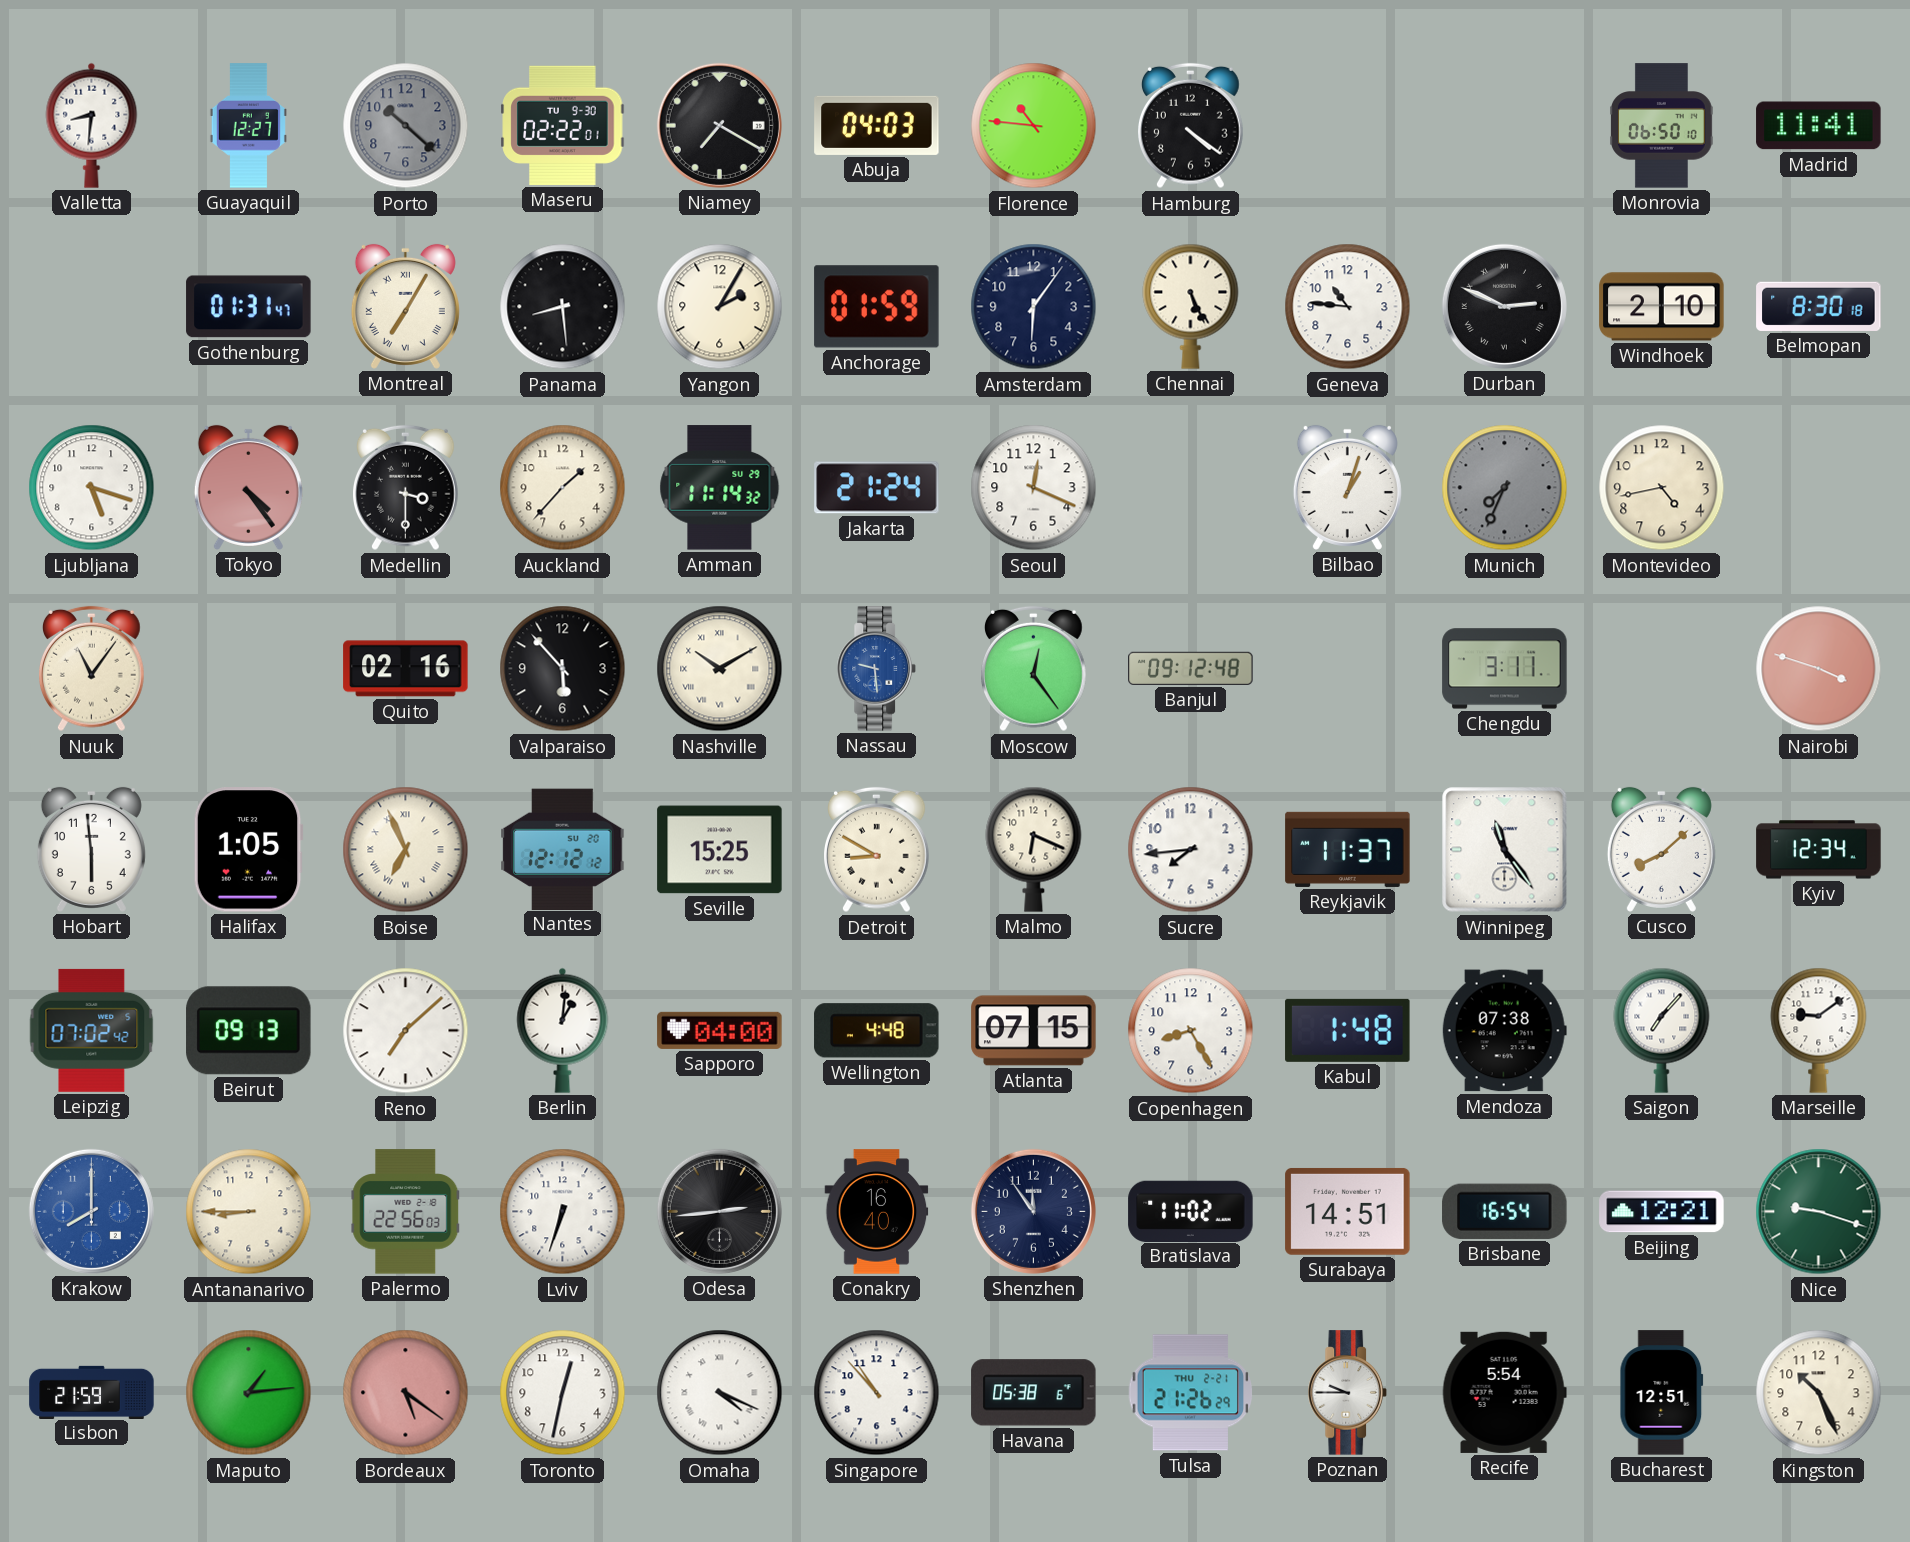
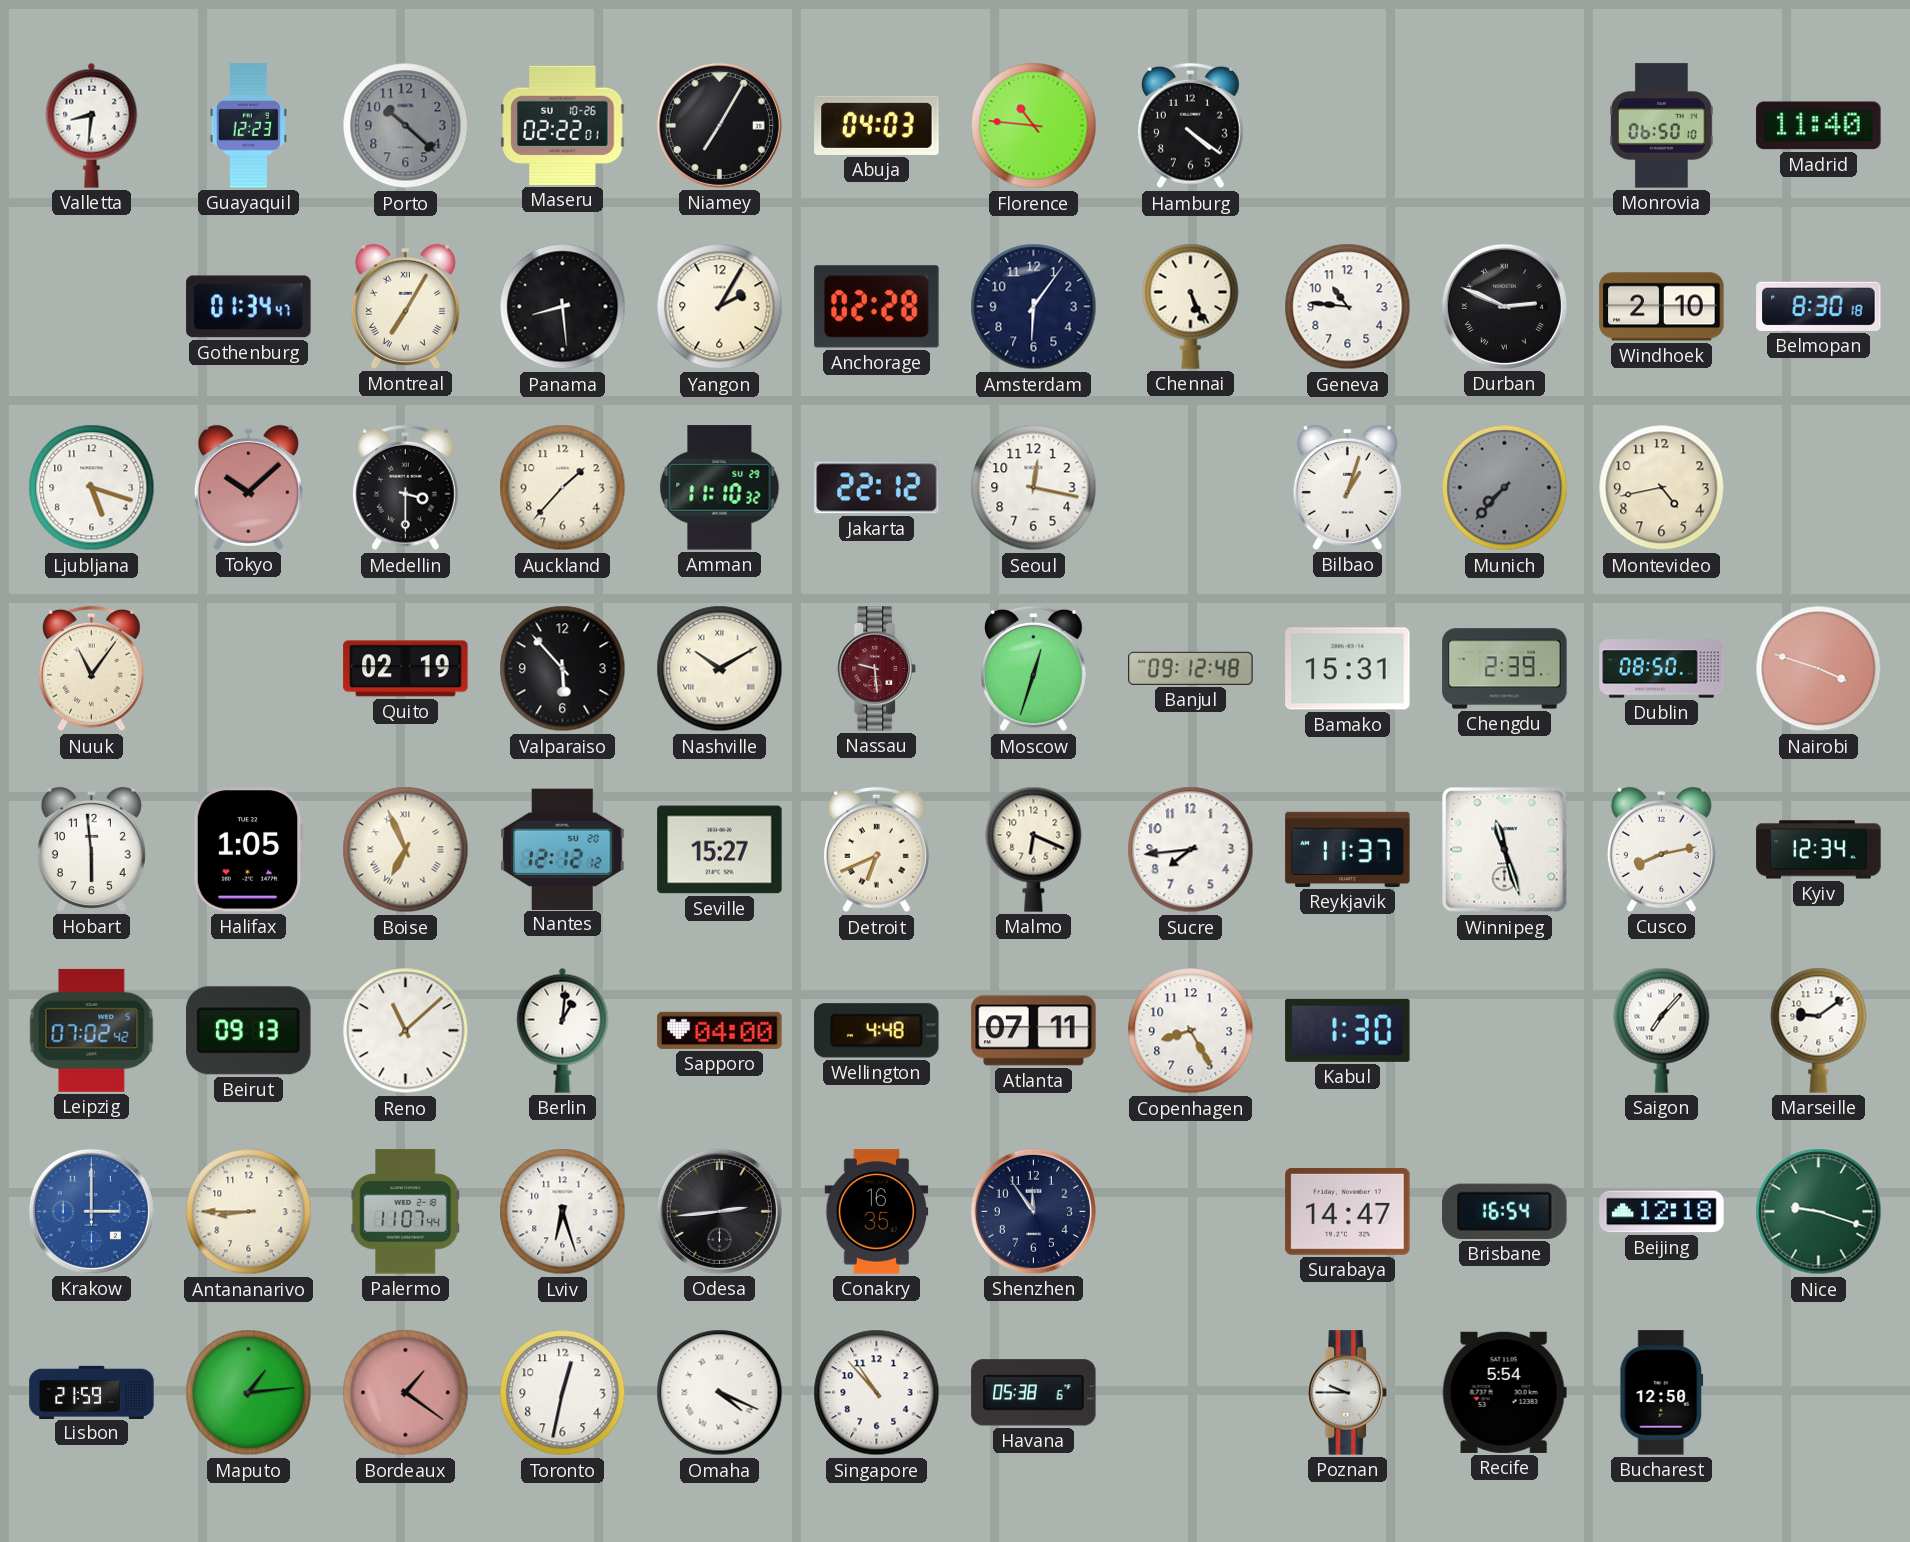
Guayaquil: 12:27 -> 12:23
Maseru date: TU 9-30 -> SU 10-26
Niamey: 7:20 -> 7:05
Madrid: 11:41 -> 11:40
Gothenburg: 01:31 -> 01:34
Anchorage: 01:59 -> 02:28
Tokyo: 4:24 -> 10:08
Amman: 11:14 -> 11:10
Jakarta: 21:24 -> 22:12
Seoul: 12:19 -> 12:17
Munich: 7:34 -> 7:37
Quito: 02:16 -> 02:19
Nassau dial: blue -> burgundy
Moscow: 12:24 -> 12:33
Bamako: none -> 15:31
Chengdu: 3:11 -> 2:39
Dublin: none -> 08:50
Seville: 15:25 -> 15:27
Detroit: 8:50 -> 6:41
Winnipeg: 11:24 -> 11:27
Cusco: 8:08 -> 8:13
Reno: 7:08 -> 11:08
Atlanta: 07:15 -> 07:11
Kabul: 1:48 -> 1:30
Mendoza: 07:38 -> none
Krakow: 8:00 -> 3:00
Palermo: 22:56 -> 11:07
Lviv: 6:33 -> 6:27
Conakry: 16:40 -> 16:35
Bratislava: 11:02 -> none
Surabaya: 14:51 -> 14:47
Beijing: 12:21 -> 12:18
Bordeaux: 5:21 -> 1:21
Tulsa: 21:26 -> none
Bucharest: 12:51 -> 12:50
Kingston: 10:26 -> none
